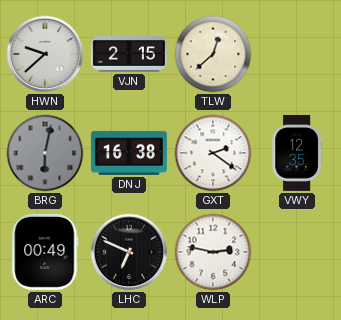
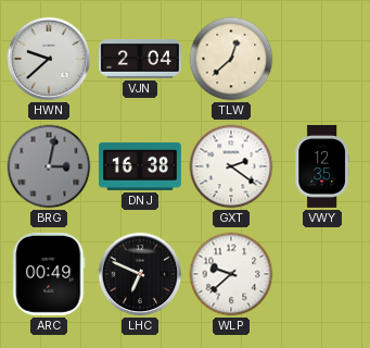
VJN: 2:15 -> 2:04
BRG: 6:02 -> 3:02
WLP: 2:47 -> 9:38
